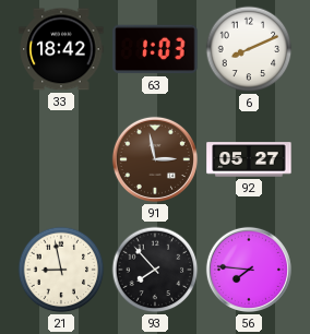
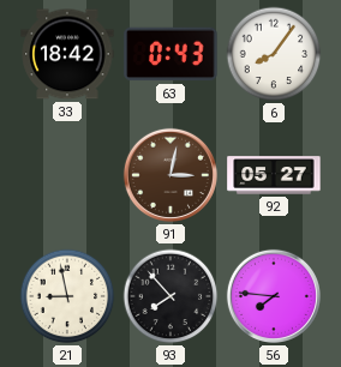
63: 1:03 -> 0:43
6: 8:11 -> 8:06
91: 2:58 -> 3:02
